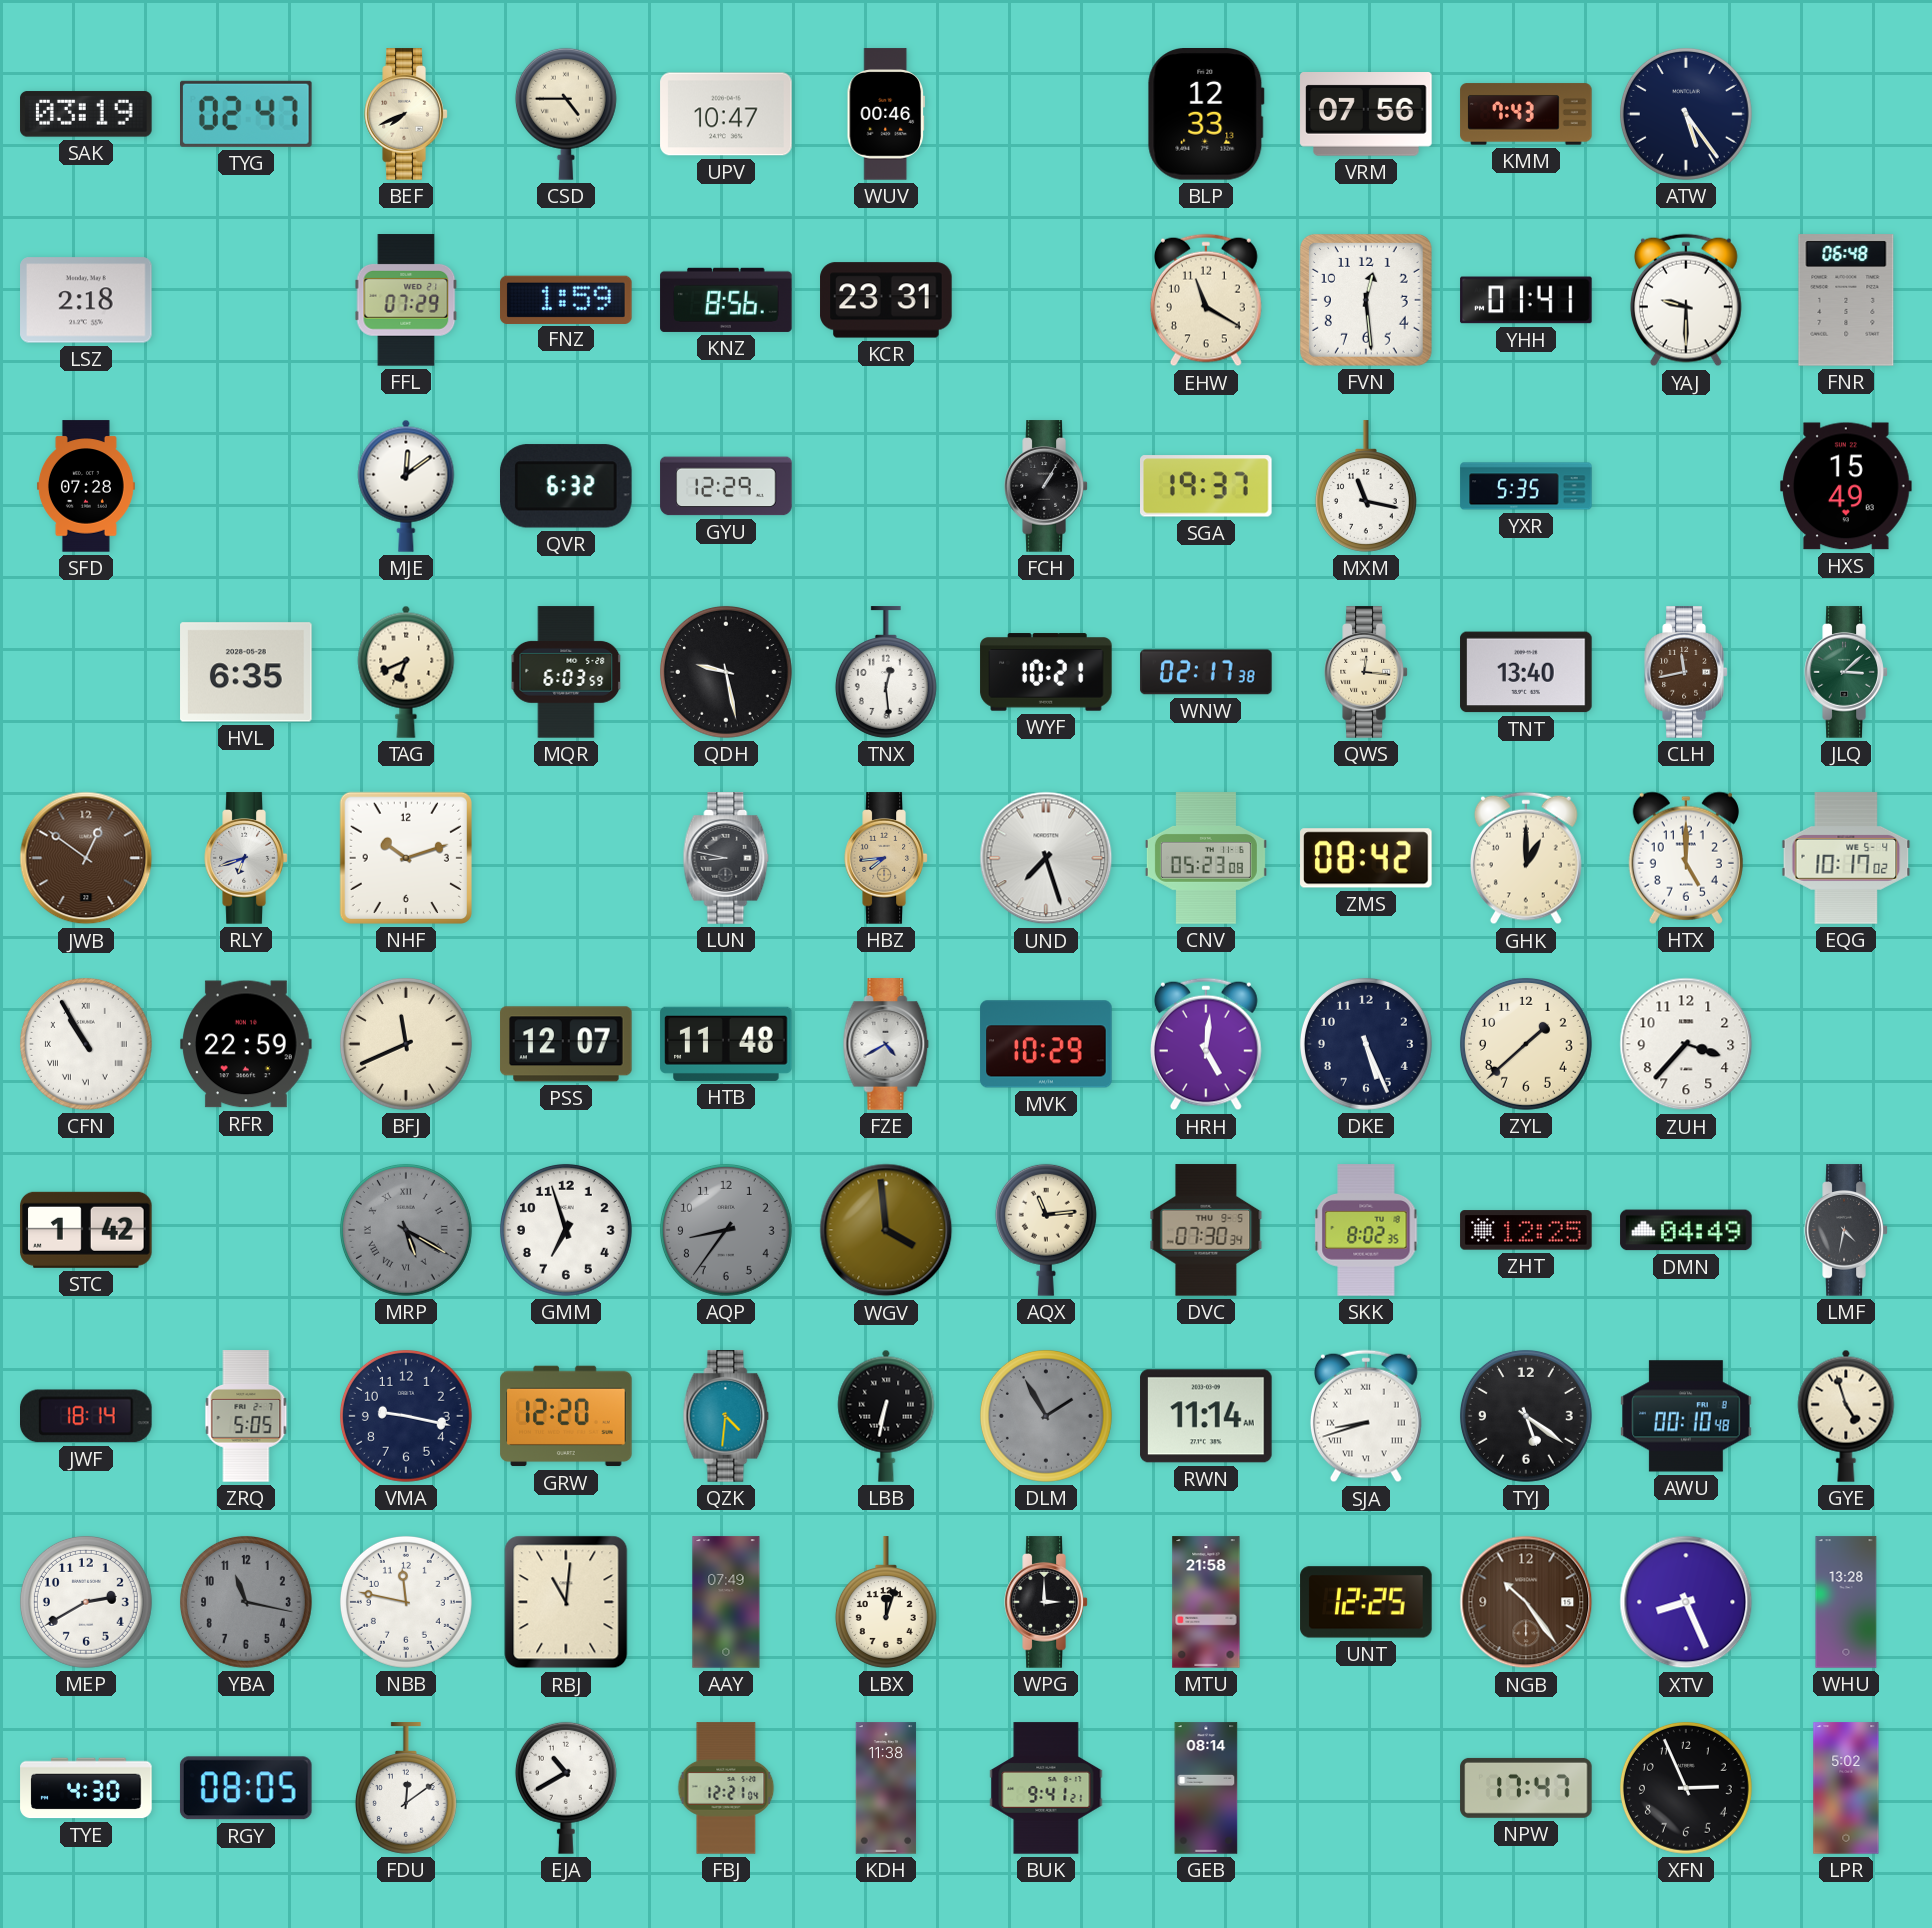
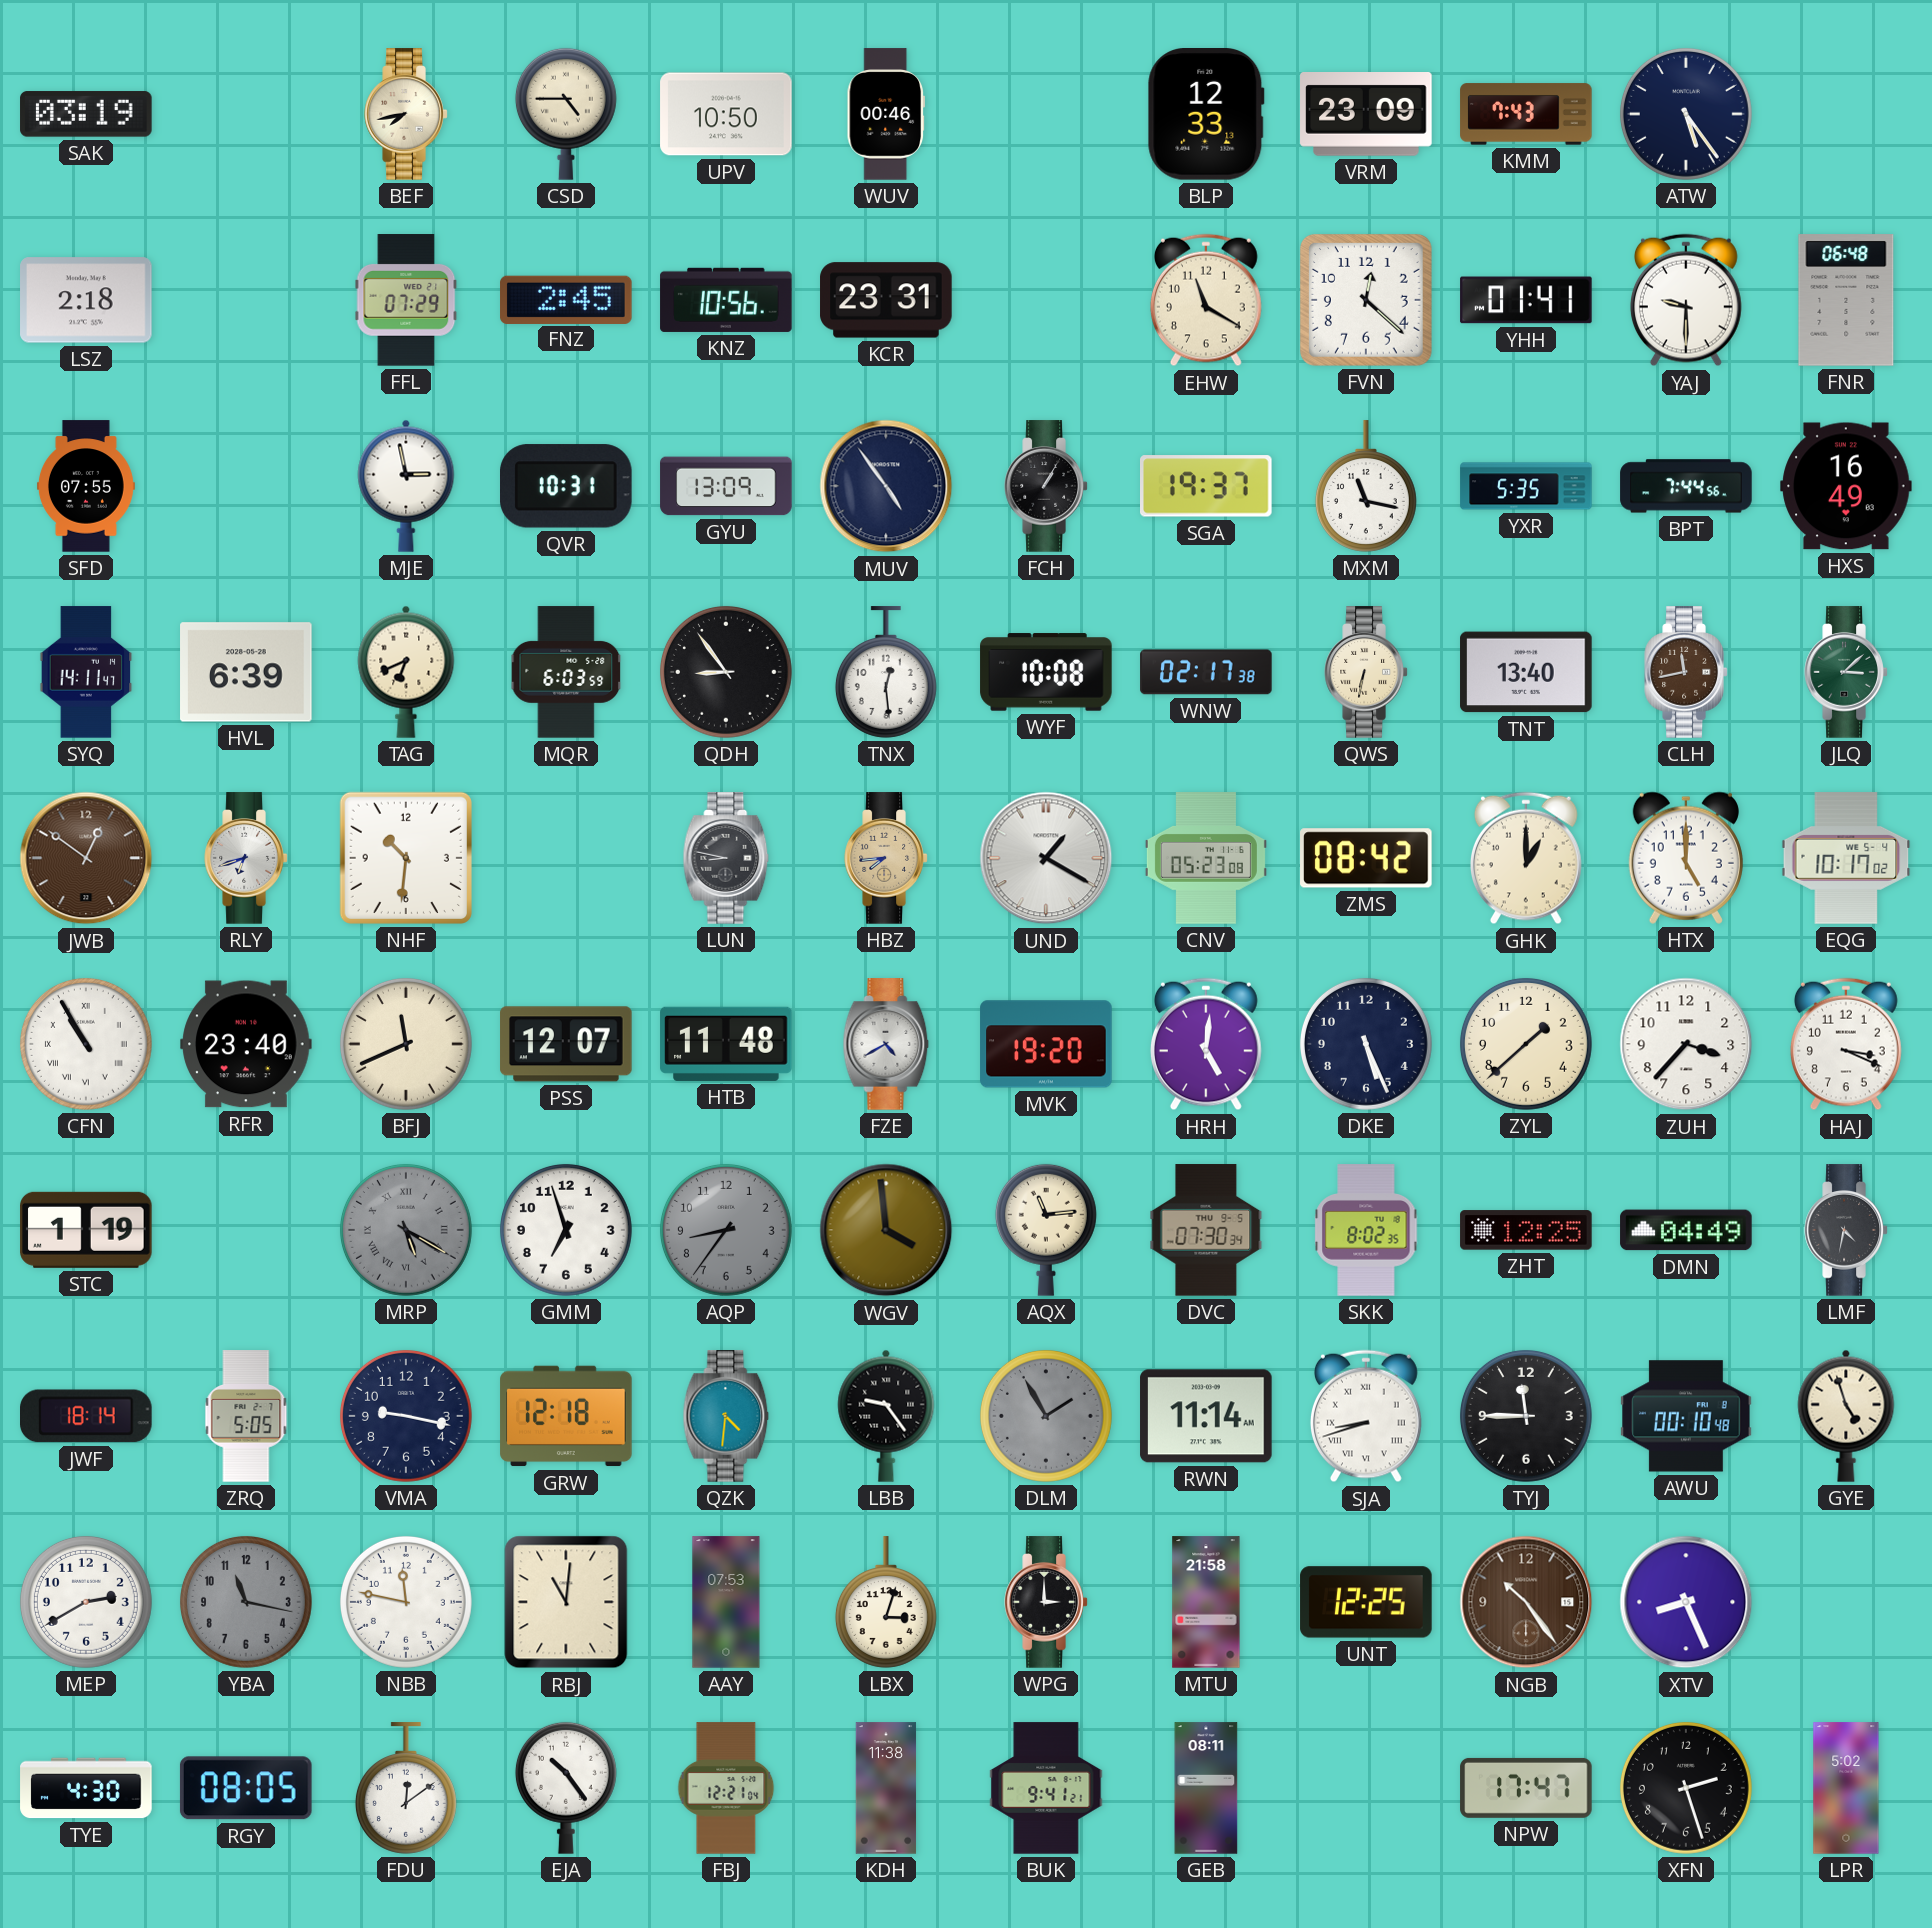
TYG: 02:47 -> none
BEF: 7:41 -> 7:43
UPV: 10:47 -> 10:50
VRM: 07:56 -> 23:09
FNZ: 1:59 -> 2:45
KNZ: 8:56 -> 10:56
FVN: 12:29 -> 12:22
SFD: 07:28 -> 07:55
MJE: 12:09 -> 2:58
QVR: 6:32 -> 10:31
GYU: 12:29 -> 13:09
MUV: none -> 4:54
BPT: none -> 7:44
HXS: 15:49 -> 16:49
SYQ: none -> 14:11
HVL: 6:35 -> 6:39
QDH: 9:28 -> 8:54
WYF: 10:21 -> 10:08
QWS: 12:16 -> 6:32
NHF: 10:12 -> 10:31
UND: 7:27 -> 1:20
RFR: 22:59 -> 23:40
MVK: 10:29 -> 19:20
HAJ: none -> 3:19
STC: 1:42 -> 1:19
GRW: 12:20 -> 12:18
LBB: 6:32 -> 9:24
TYJ: 5:21 -> 11:45
AAY: 07:49 -> 07:53
LBX: 12:03 -> 3:03
WHU: 13:28 -> none
EJA: 10:40 -> 10:24
GEB: 08:14 -> 08:11
XFN: 2:56 -> 2:27
